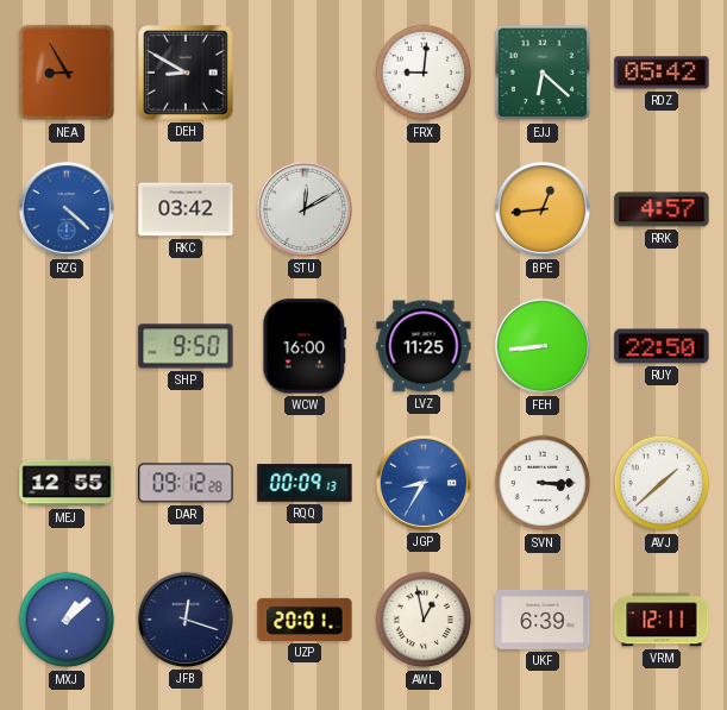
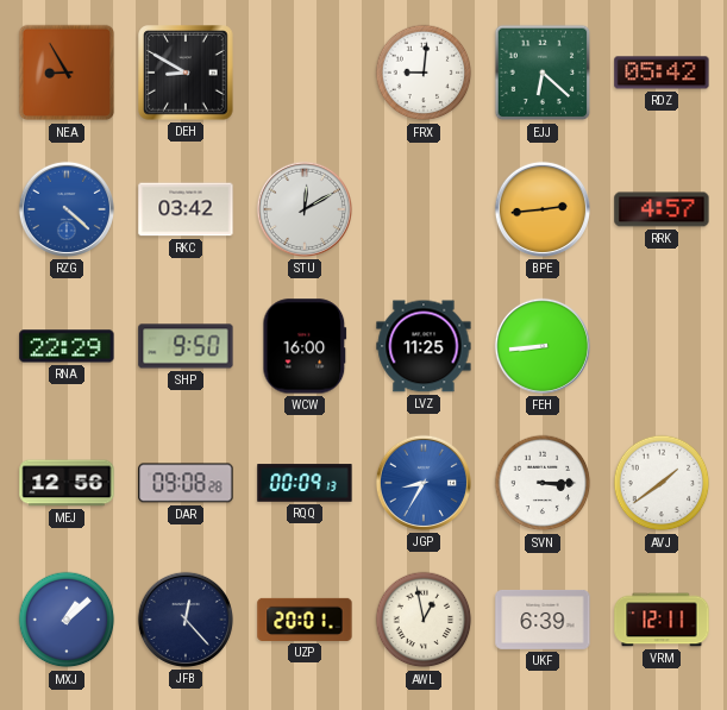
BPE: 12:44 -> 2:44
RNA: none -> 22:29
RUY: 22:50 -> none
MEJ: 12:55 -> 12:56
DAR: 09:12 -> 09:08
AVJ: 1:38 -> 1:39
JFB: 12:18 -> 12:23
